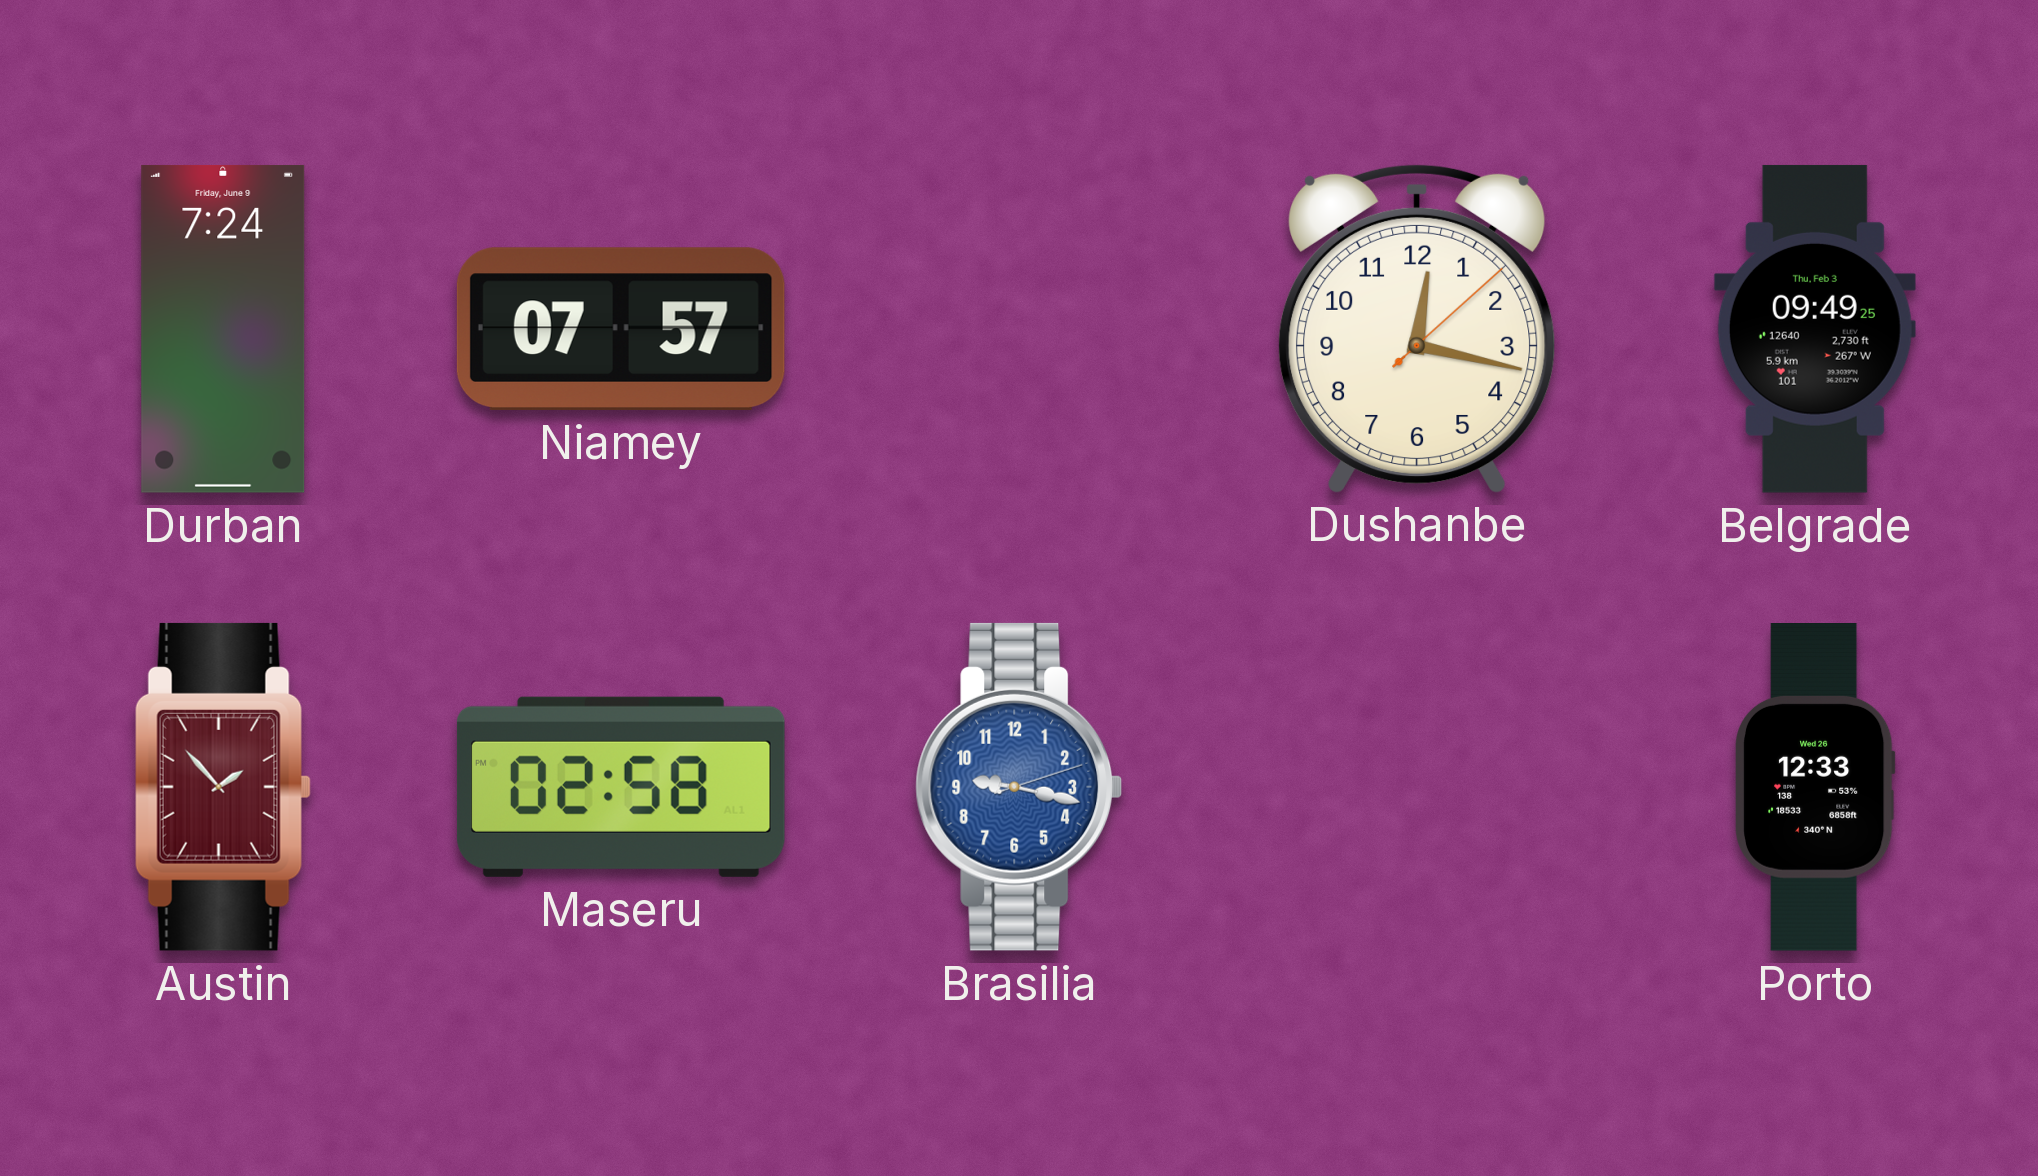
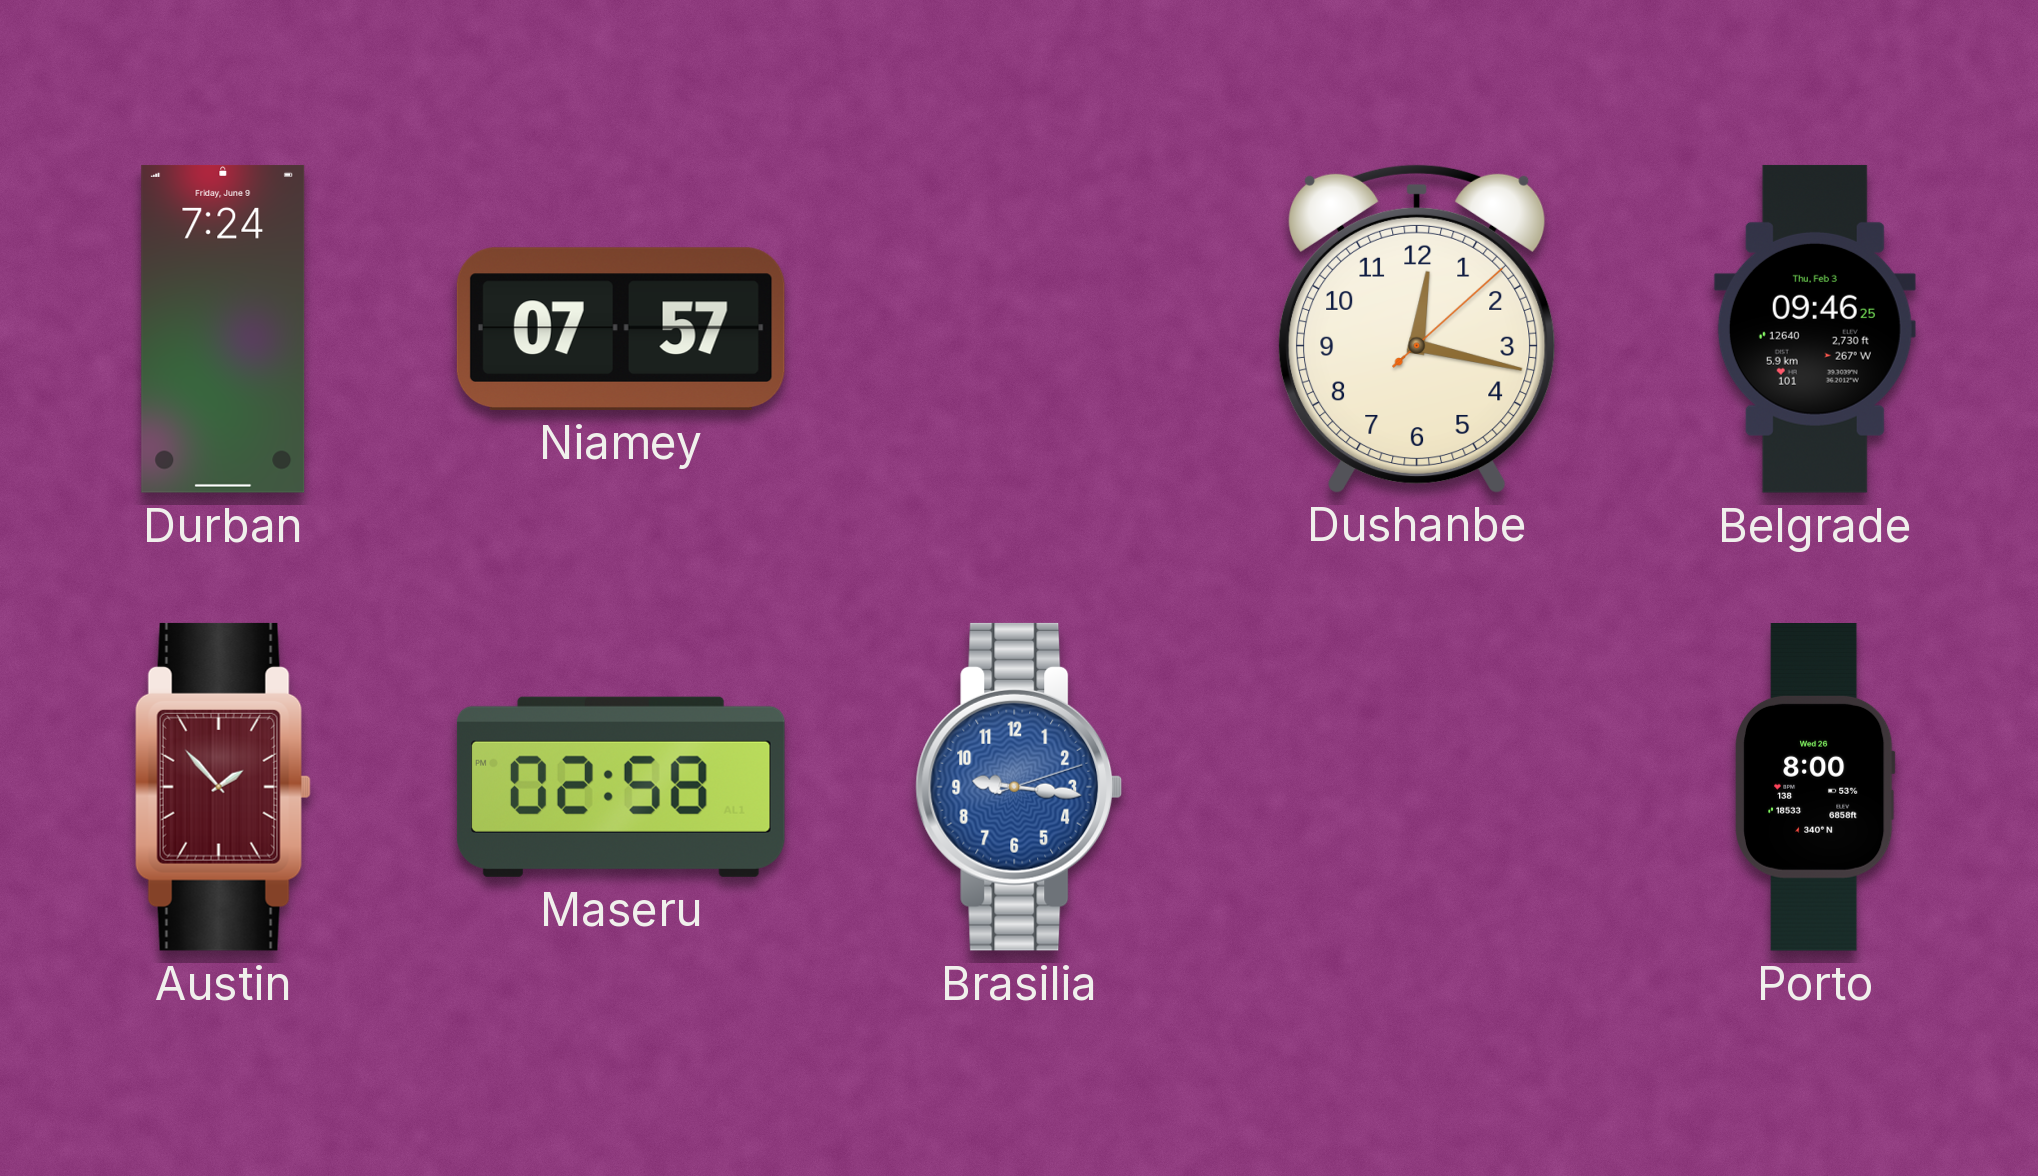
Belgrade: 09:49 -> 09:46
Brasilia: 9:17 -> 9:16
Porto: 12:33 -> 8:00
